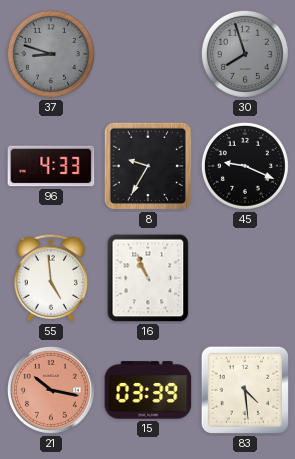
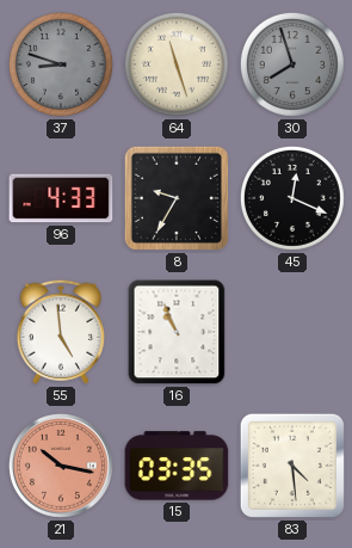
64: none -> 11:27
45: 9:19 -> 12:19
15: 03:39 -> 03:35
